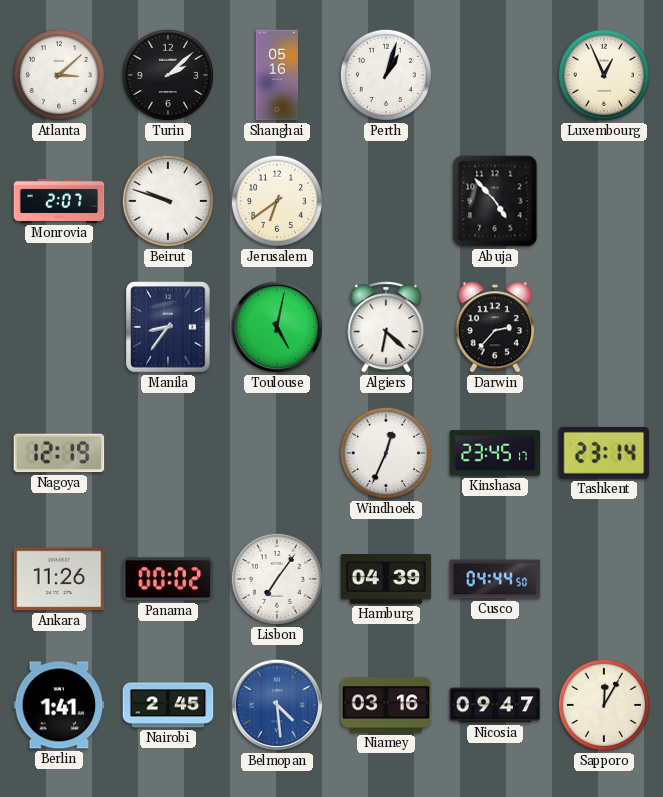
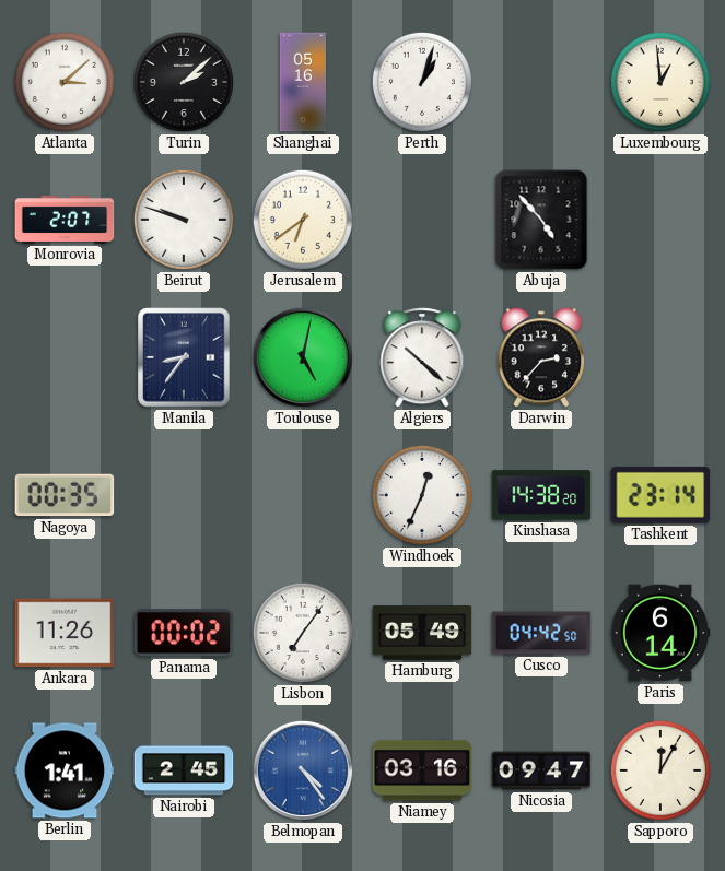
Luxembourg: 12:56 -> 12:59
Algiers: 6:22 -> 10:22
Nagoya: 12:19 -> 00:35
Kinshasa: 23:45 -> 14:38
Hamburg: 04:39 -> 05:49
Cusco: 04:44 -> 04:42
Paris: none -> 6:14
Belmopan: 4:29 -> 4:24
